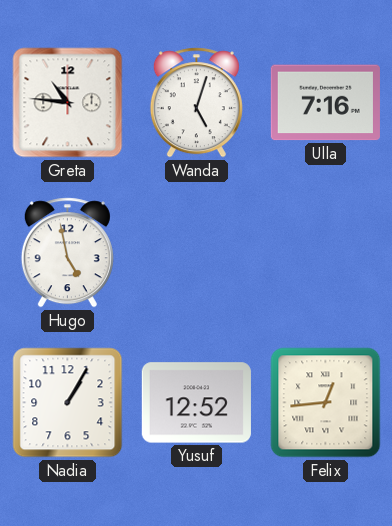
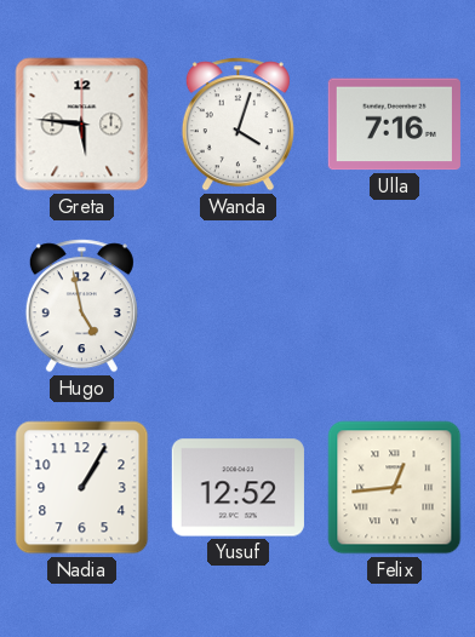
Greta: 10:46 -> 5:46
Wanda: 5:03 -> 4:03
